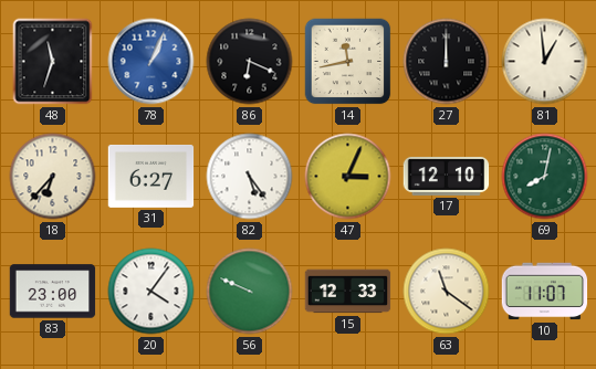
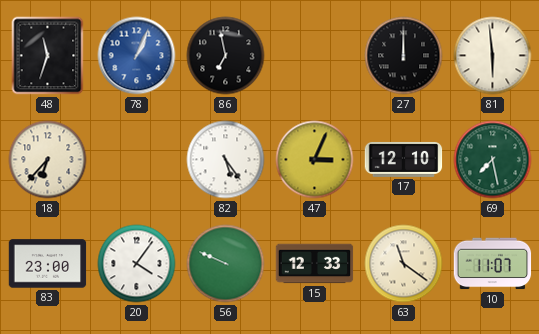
86: 6:19 -> 6:58
14: 11:43 -> none
81: 12:59 -> 5:59
31: 6:27 -> none
69: 8:02 -> 7:28
